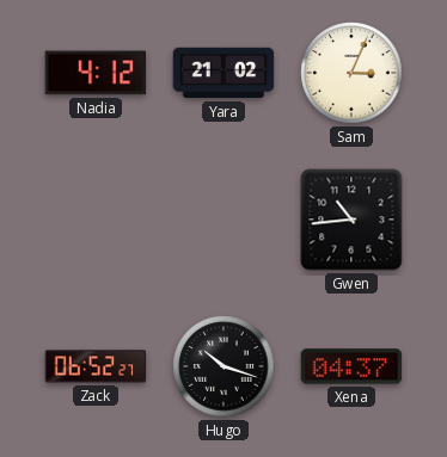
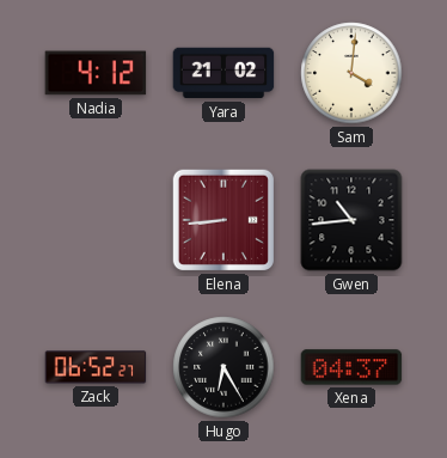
Sam: 3:04 -> 4:01
Elena: none -> 8:44
Hugo: 10:18 -> 6:25
